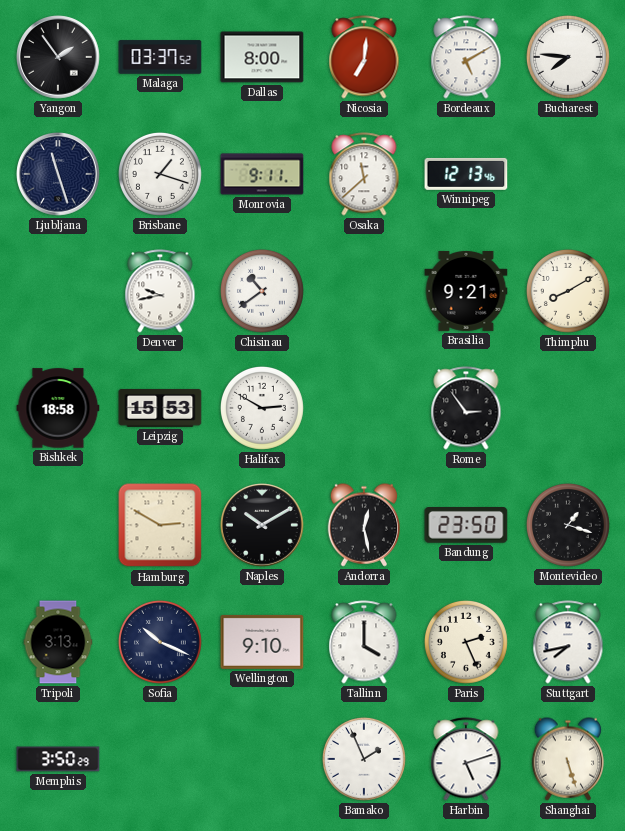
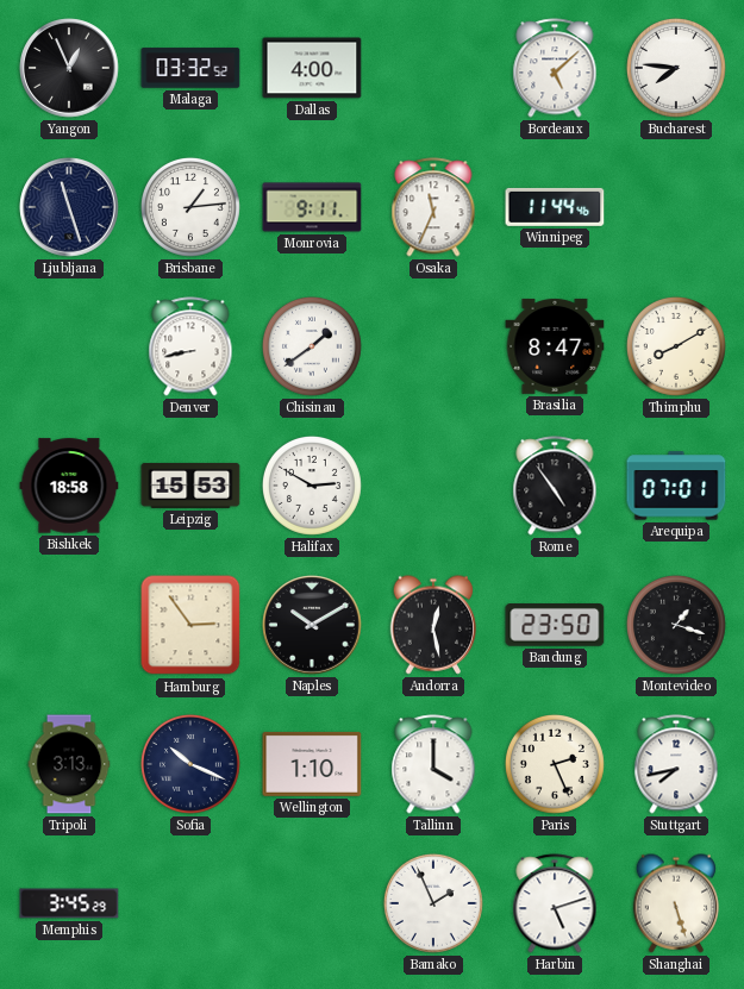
Yangon: 1:54 -> 12:56
Malaga: 03:37 -> 03:32
Dallas: 8:00 -> 4:00
Nicosia: 7:01 -> none
Bordeaux: 5:10 -> 5:08
Brisbane: 1:18 -> 1:14
Osaka: 11:38 -> 11:34
Winnipeg: 12:13 -> 11:44
Denver: 9:43 -> 8:43
Chisinau: 10:39 -> 1:39
Brasilia: 9:21 -> 8:47
Rome: 2:54 -> 4:54
Arequipa: none -> 07:01
Hamburg: 2:50 -> 2:54
Wellington: 9:10 -> 1:10
Memphis: 3:50 -> 3:45
